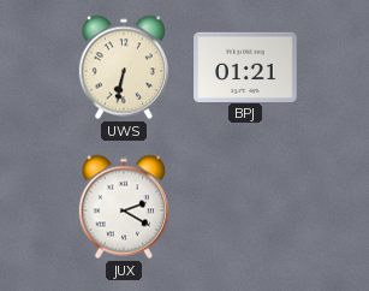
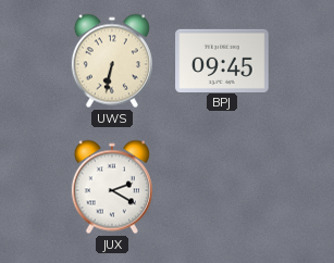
BPJ: 01:21 -> 09:45
